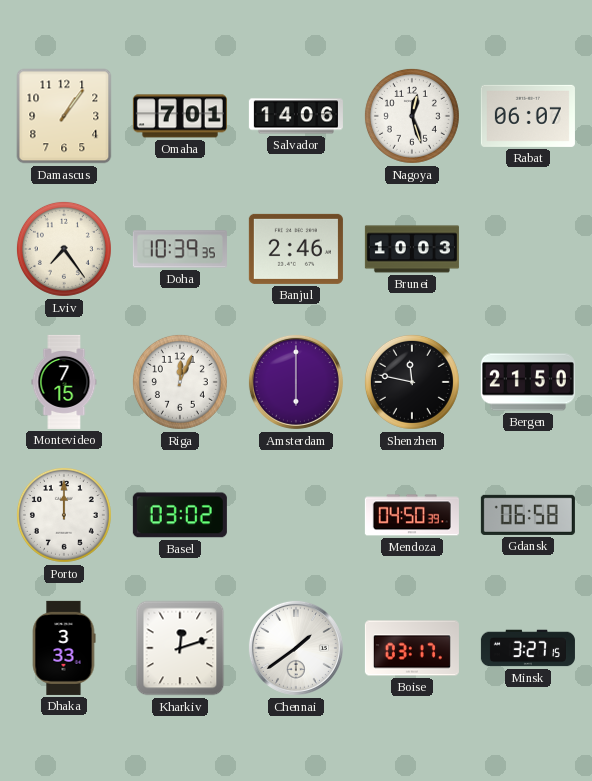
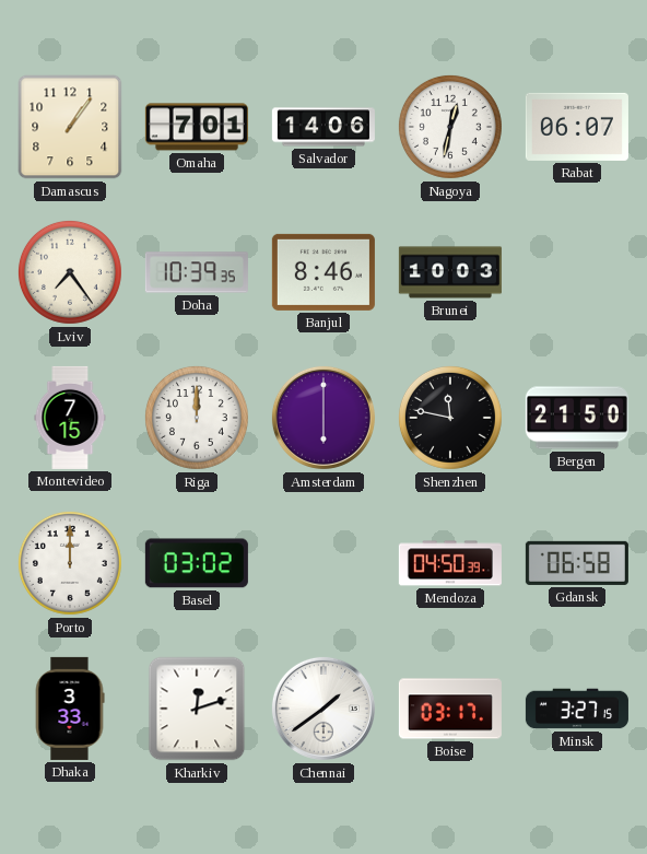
Nagoya: 12:27 -> 12:32
Banjul: 2:46 -> 8:46
Riga: 12:04 -> 12:00
